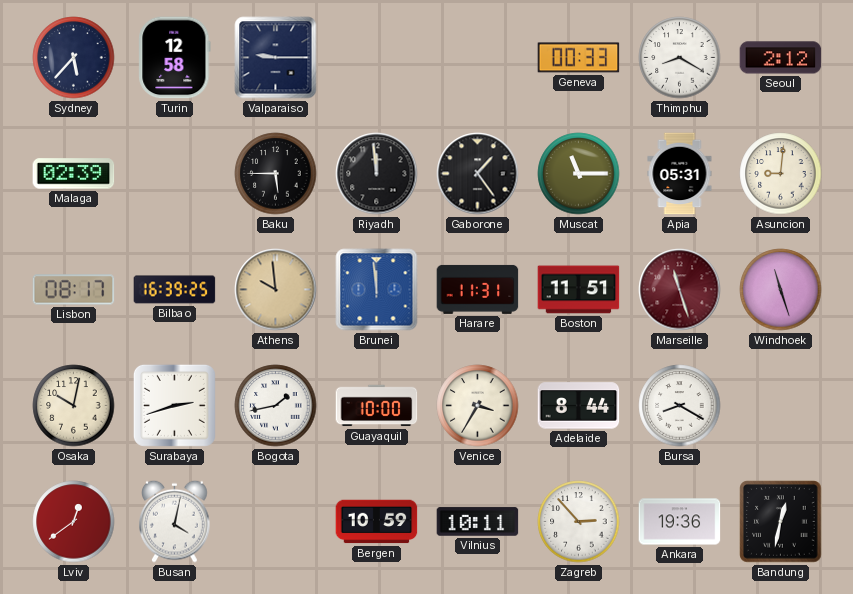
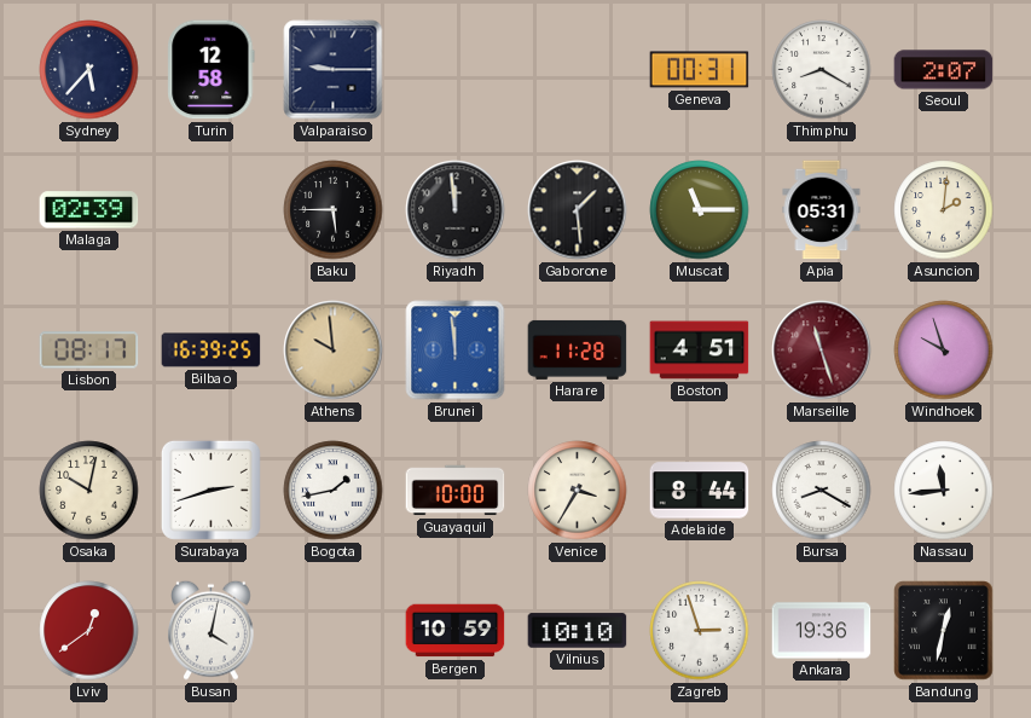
Geneva: 00:33 -> 00:31
Seoul: 2:12 -> 2:07
Gaborone: 1:24 -> 1:29
Asuncion: 9:01 -> 2:01
Harare: 11:31 -> 11:28
Boston: 11:51 -> 4:51
Windhoek: 11:27 -> 9:57
Nassau: none -> 11:44
Vilnius: 10:11 -> 10:10
Zagreb: 2:53 -> 2:57
